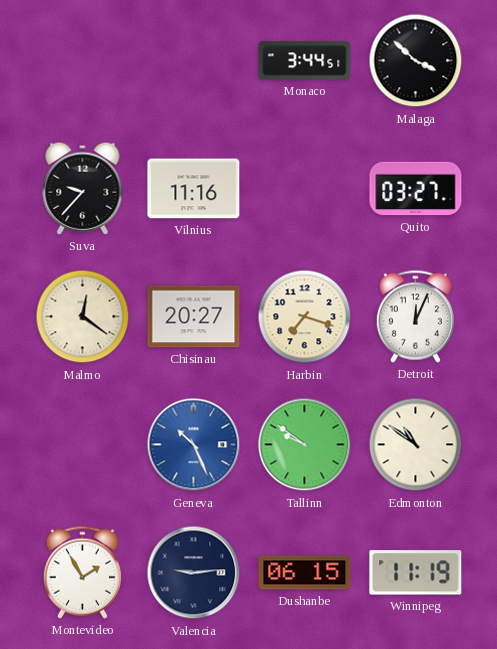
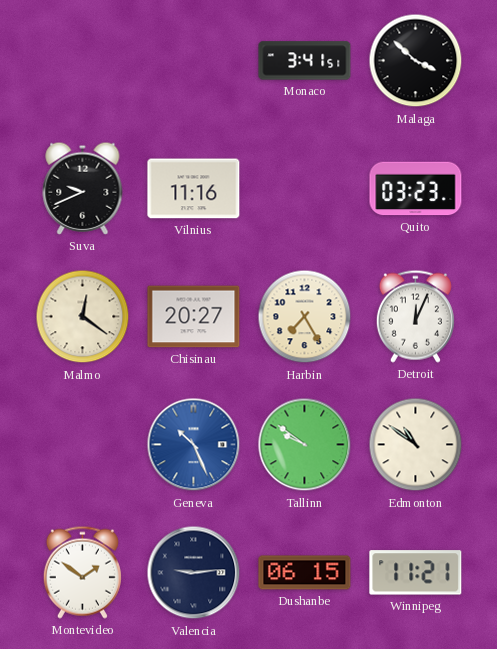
Monaco: 3:44 -> 3:41
Suva: 9:37 -> 9:41
Quito: 03:27 -> 03:23
Harbin: 7:18 -> 7:25
Montevideo: 1:55 -> 1:51
Winnipeg: 11:19 -> 11:21
